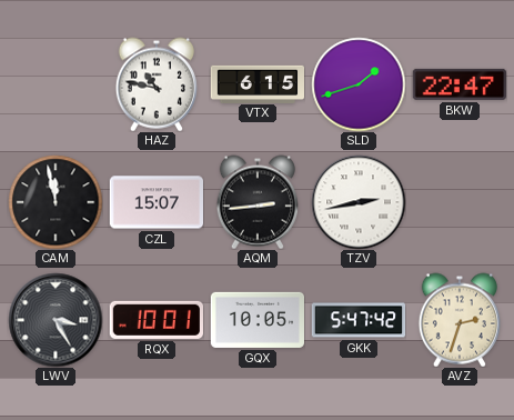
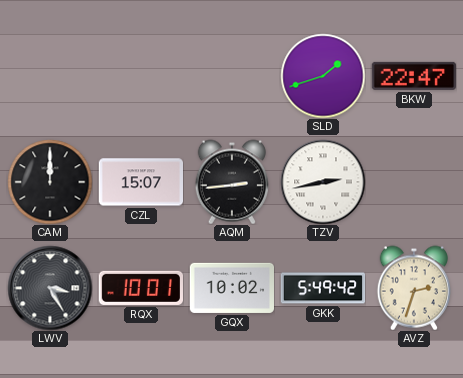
HAZ: 10:47 -> none
VTX: 6:15 -> none
CAM: 11:58 -> 12:00
GQX: 10:05 -> 10:02
GKK: 5:47 -> 5:49
